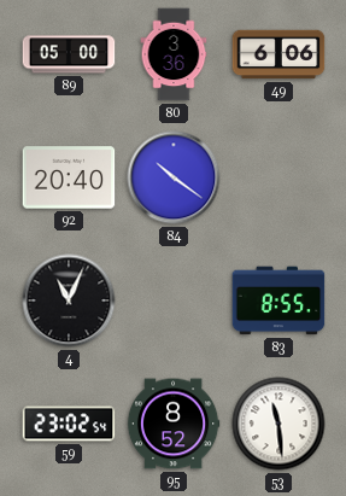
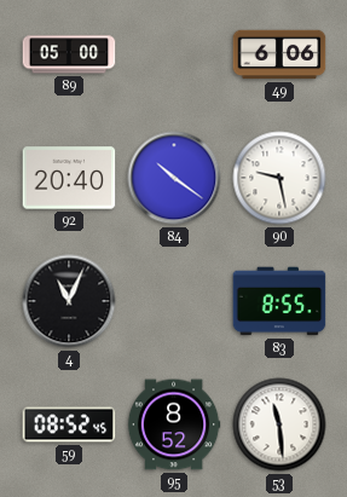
80: 3:36 -> none
90: none -> 9:28
59: 23:02 -> 08:52
